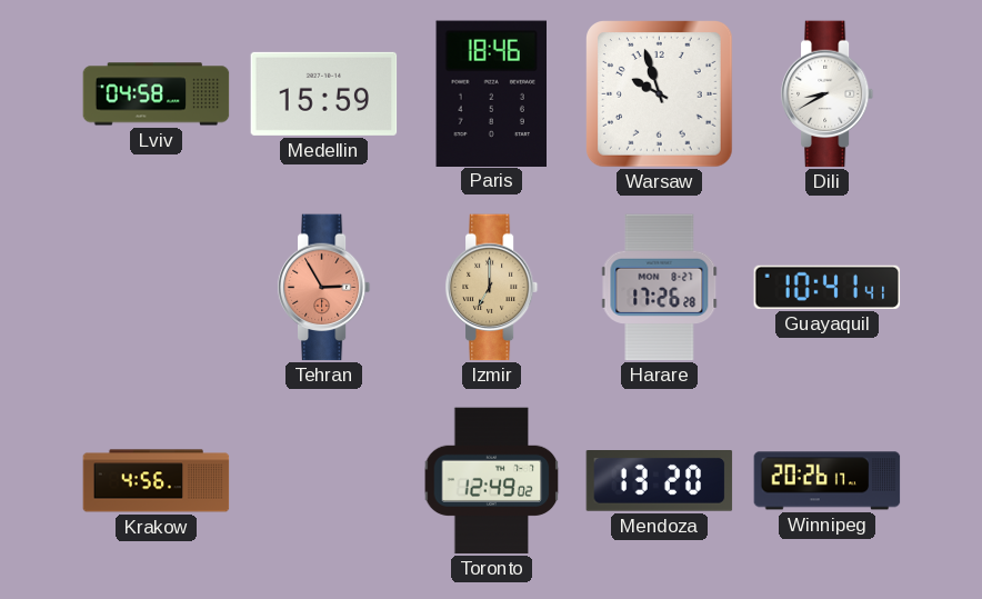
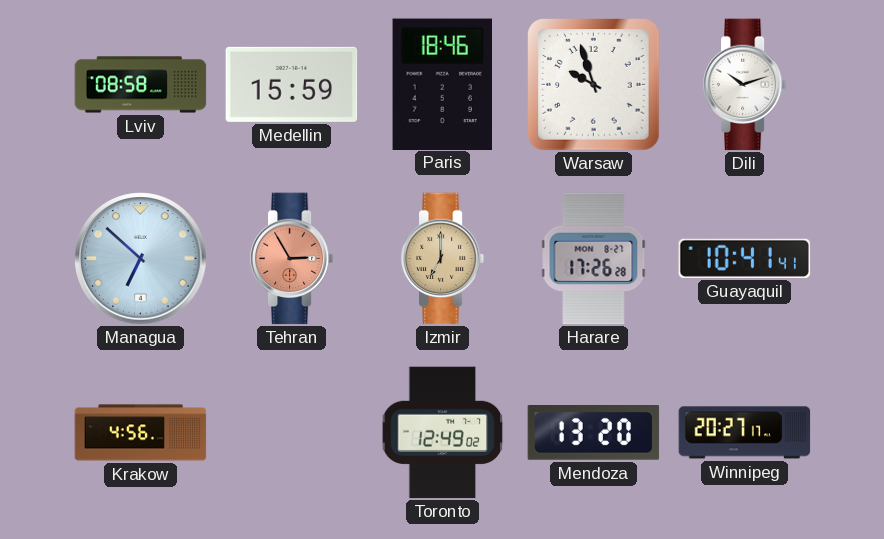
Lviv: 04:58 -> 08:58
Dili: 8:40 -> 10:12
Managua: none -> 6:52
Winnipeg: 20:26 -> 20:27
